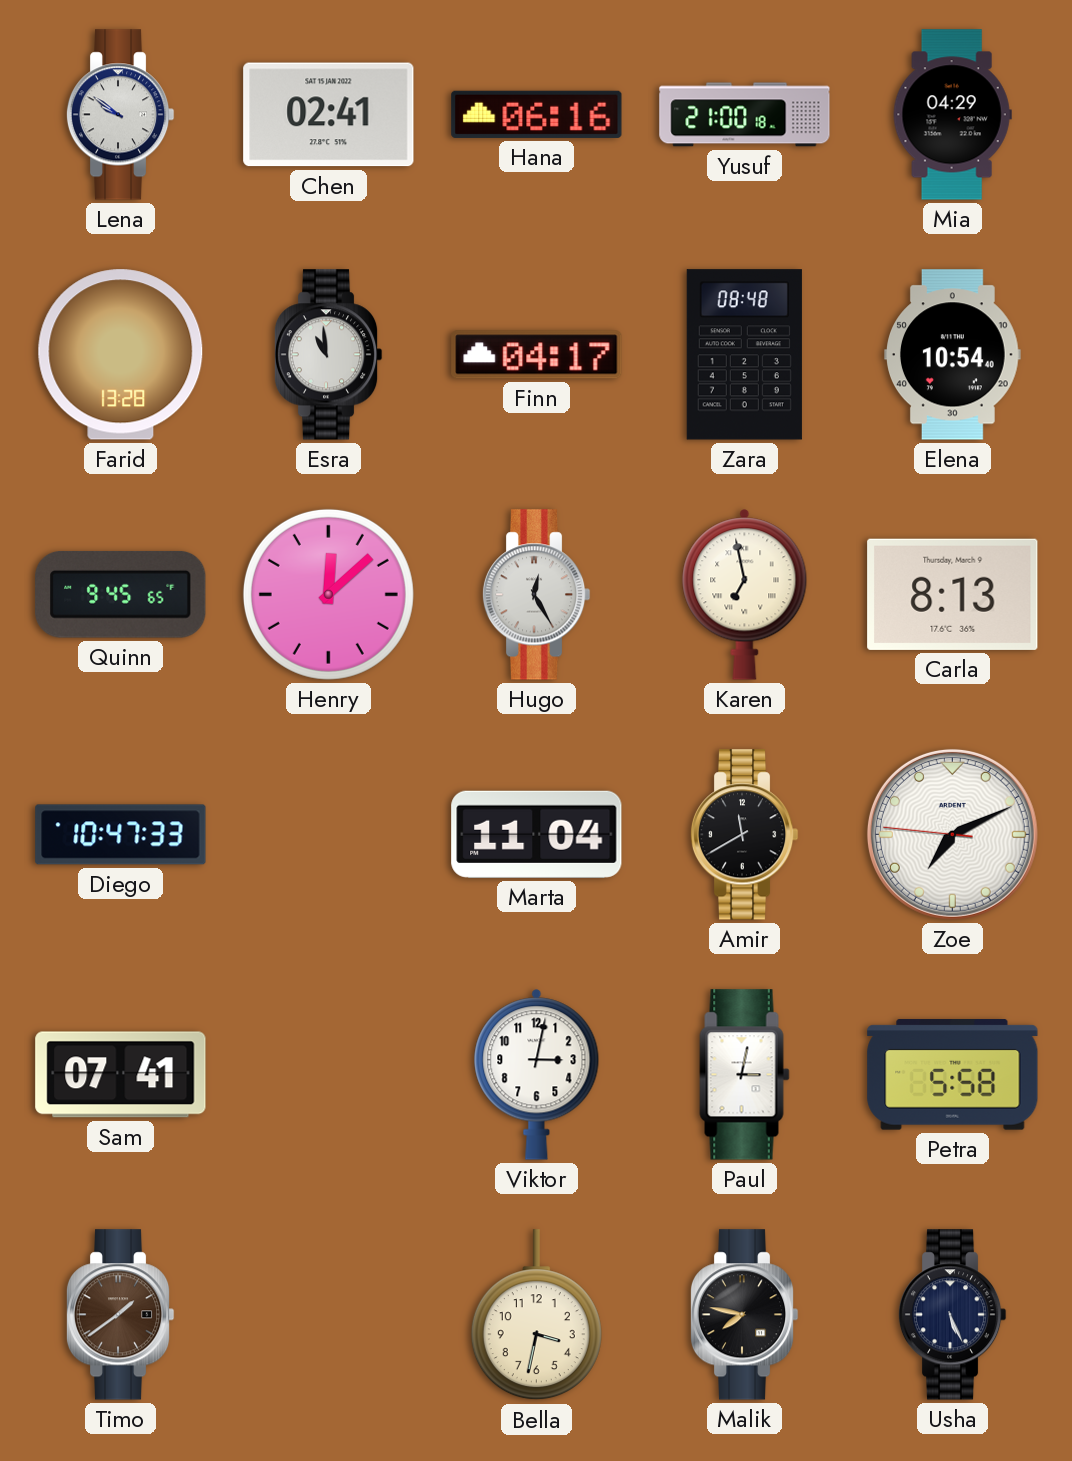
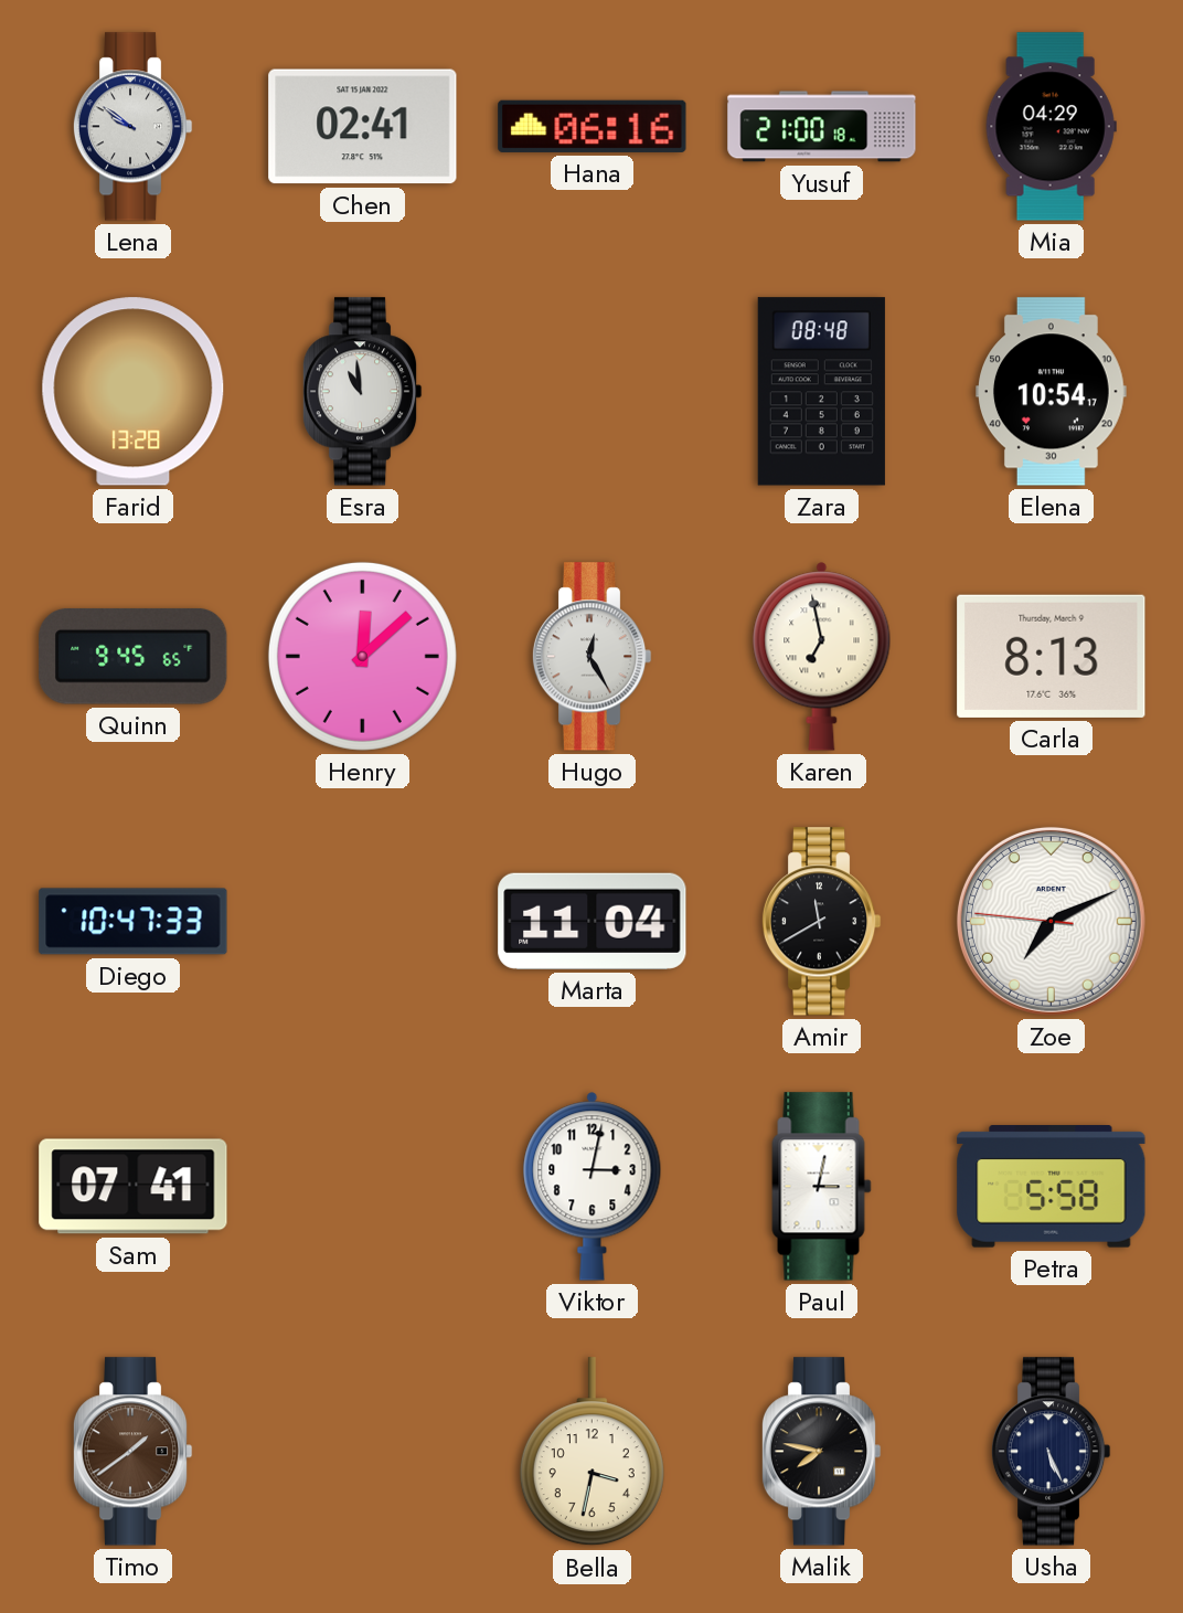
Finn: 04:17 -> none
Elena: 10:54:40 -> 10:54:17
